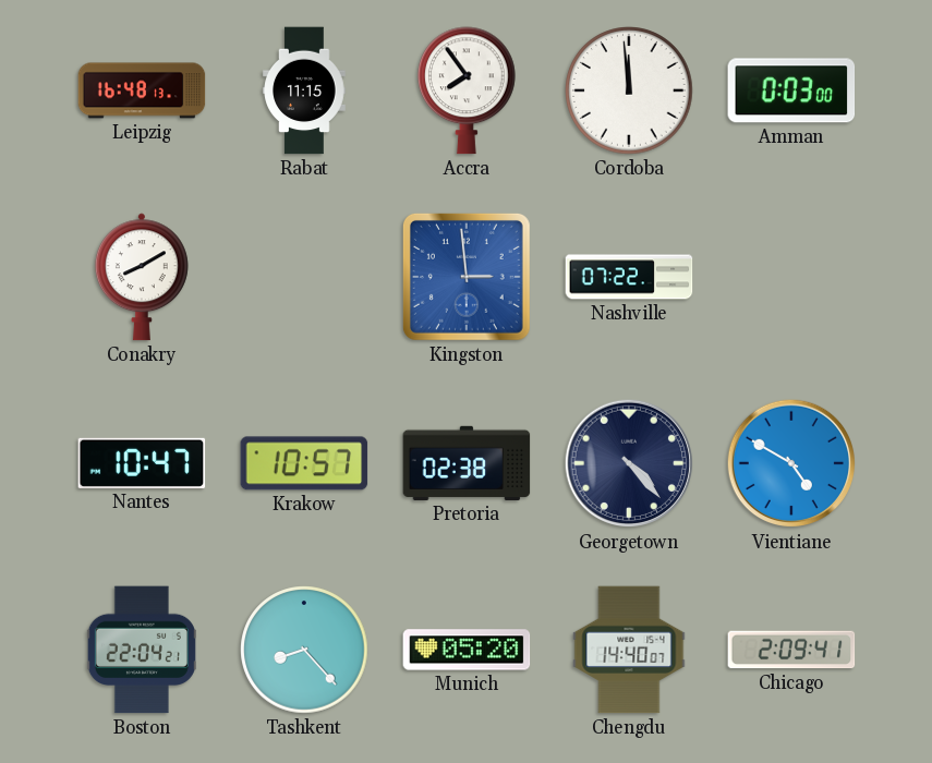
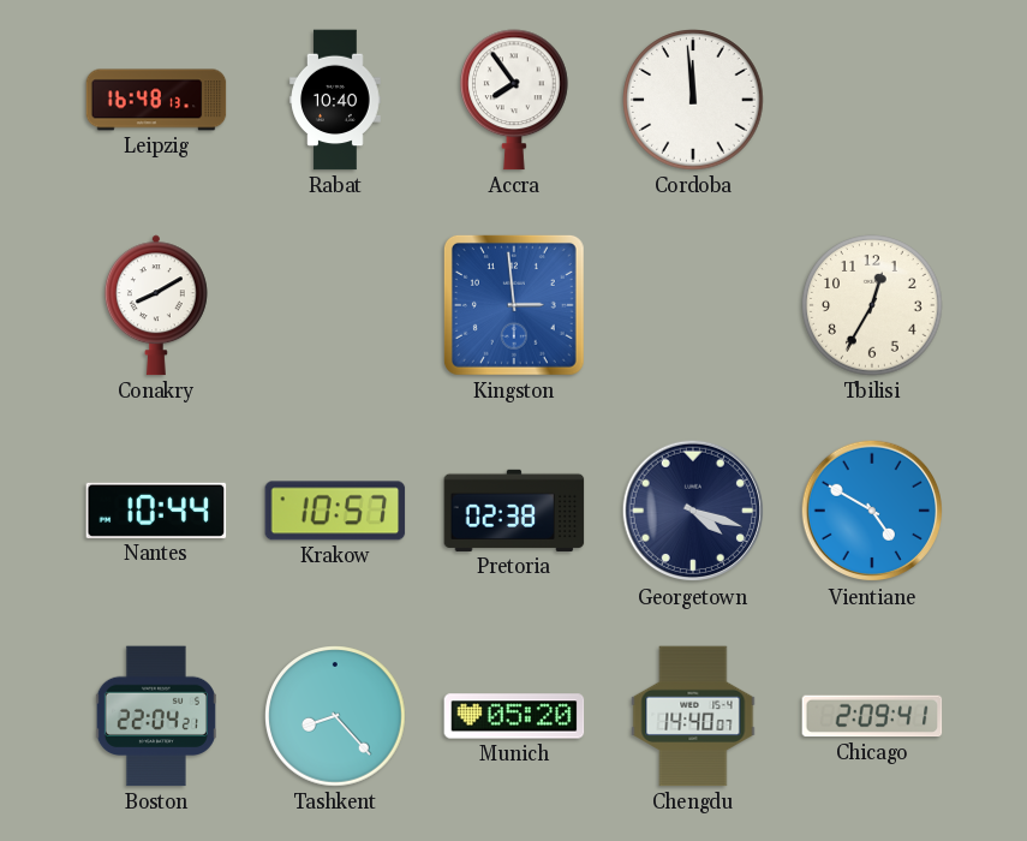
Rabat: 11:15 -> 10:40
Amman: 0:03 -> none
Nashville: 07:22 -> none
Tbilisi: none -> 12:35
Nantes: 10:47 -> 10:44
Georgetown: 4:23 -> 4:18
